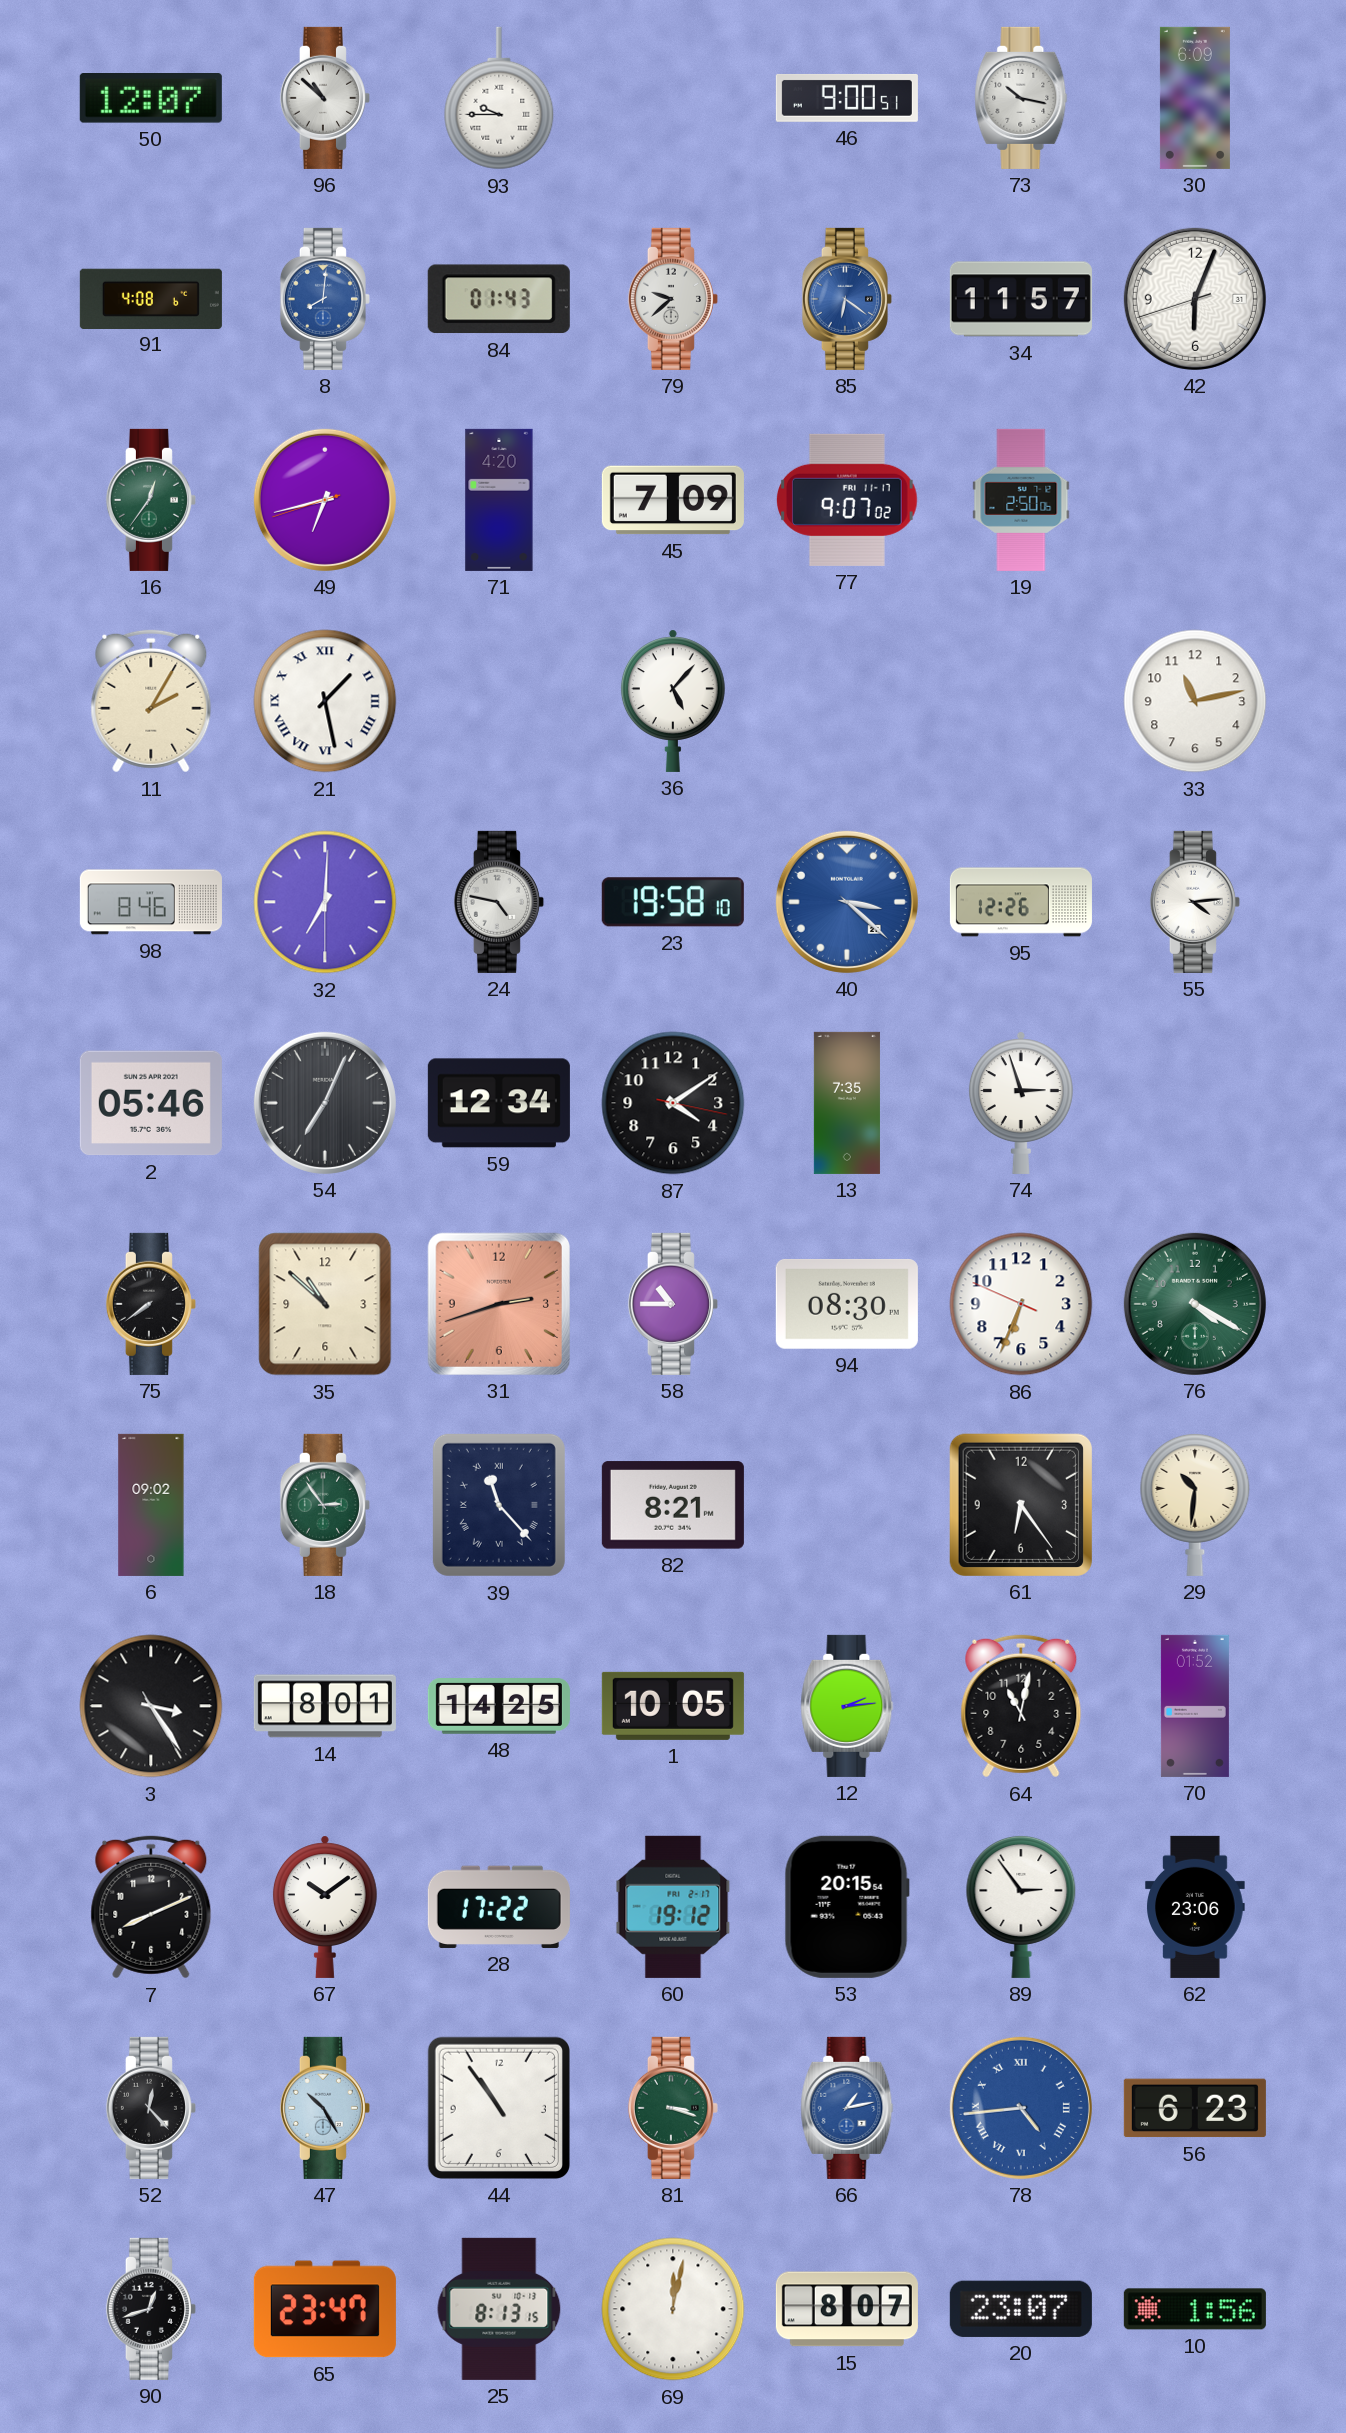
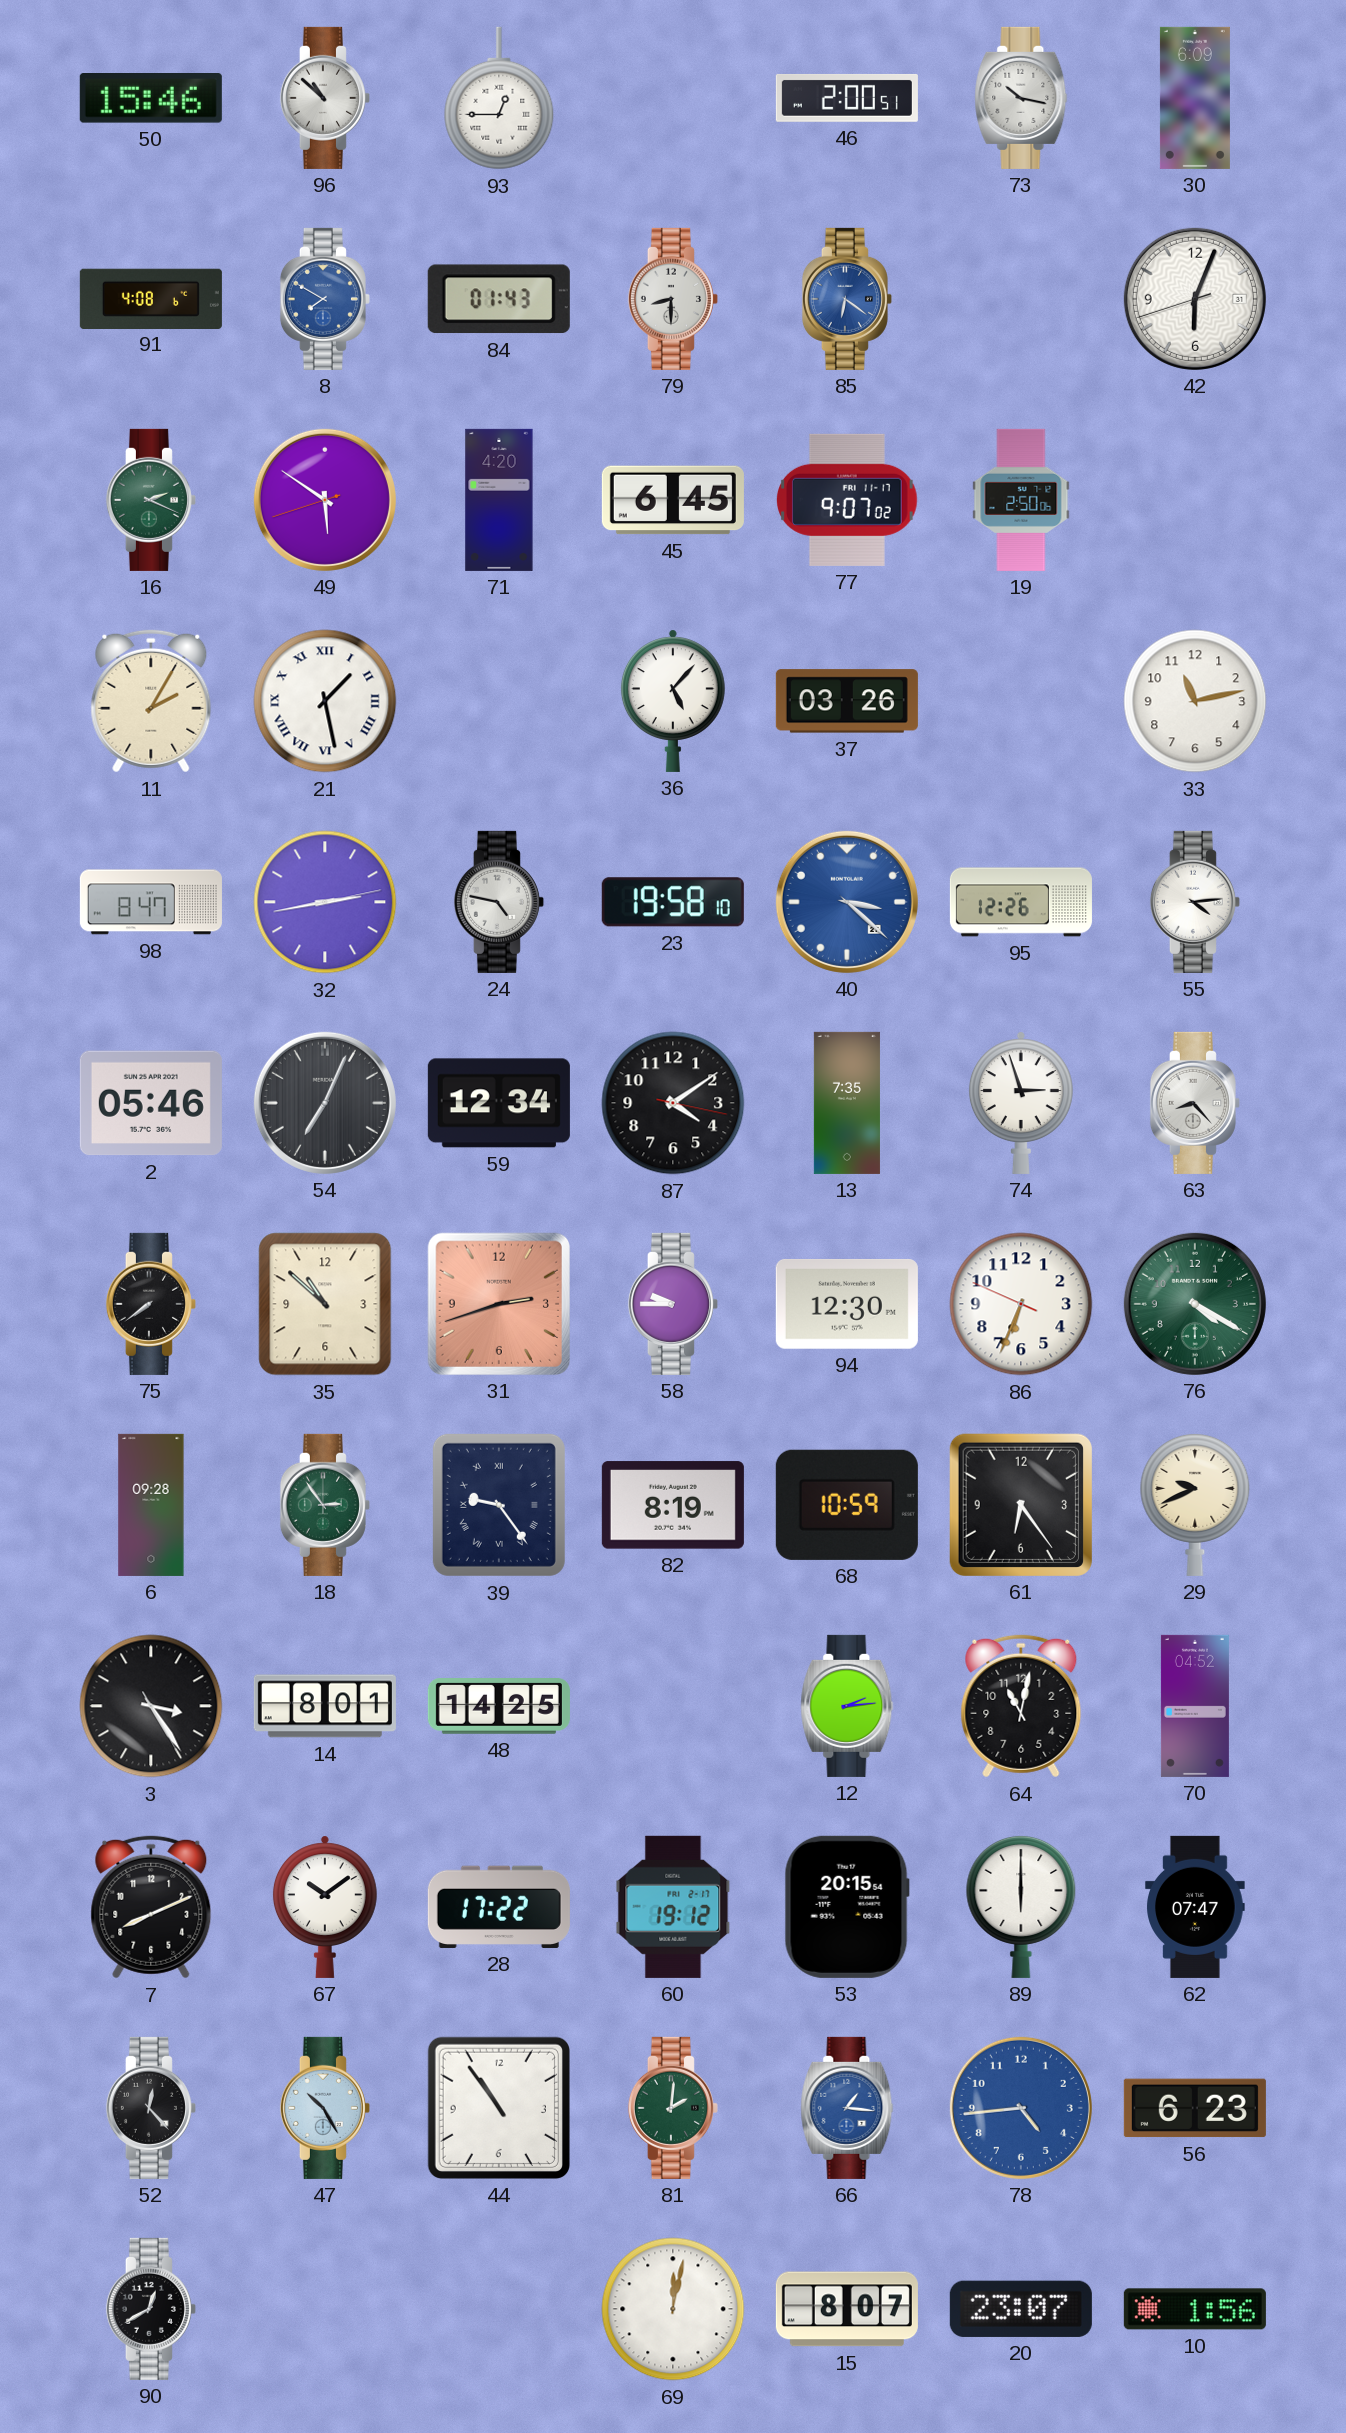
50: 12:07 -> 15:46
93: 9:45 -> 12:45
46: 9:00 -> 2:00
8: 8:01 -> 7:50
79: 9:38 -> 8:30
34: 11:57 -> none
16: 12:36 -> 2:19
49: 6:42 -> 5:50
45: 7:09 -> 6:45
37: none -> 03:26
98: 8:46 -> 8:47
32: 7:00 -> 2:43
63: none -> 8:23
58: 10:45 -> 9:45
94: 08:30 -> 12:30
6: 09:02 -> 09:28
39: 11:23 -> 9:24
82: 8:21 -> 8:19
68: none -> 10:59
29: 10:31 -> 9:41
1: 10:05 -> none
70: 01:52 -> 04:52
89: 2:54 -> 6:00
62: 23:06 -> 07:47
81: 3:18 -> 2:01
66: 1:13 -> 1:16
78 numerals: Roman -> Arabic
90: 12:42 -> 12:40
65: 23:47 -> none
25: 8:13 -> none
